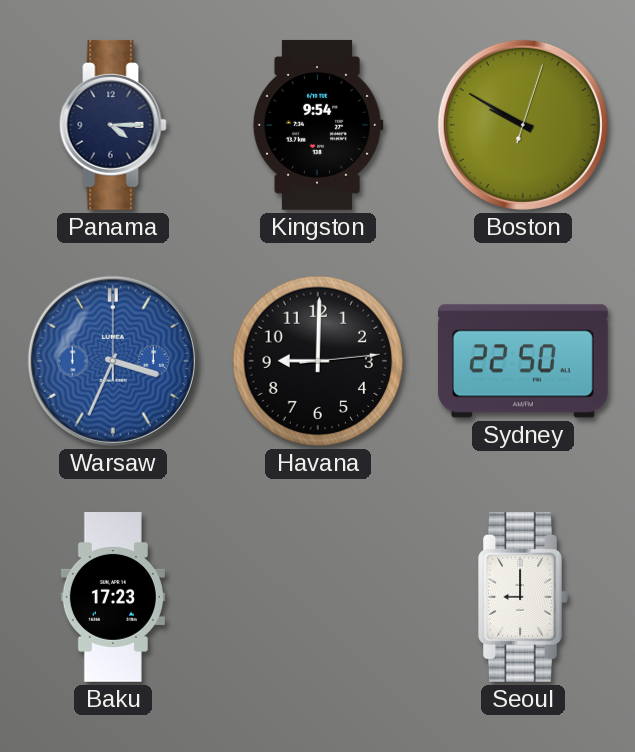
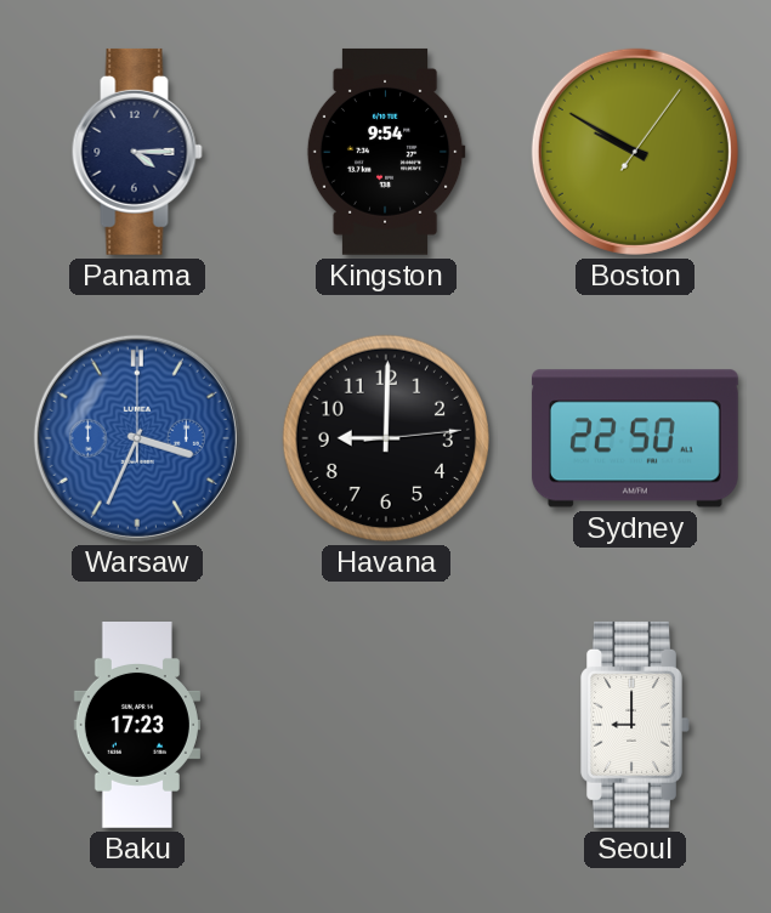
Boston: 9:50:03 -> 9:50:06
